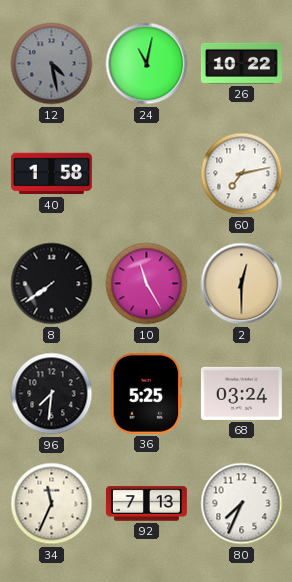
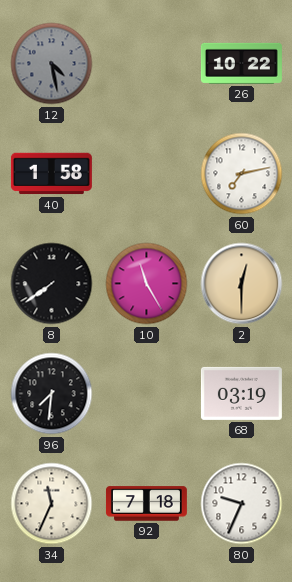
24: 11:02 -> none
36: 5:25 -> none
68: 03:24 -> 03:19
92: 7:13 -> 7:18
80: 7:34 -> 9:34
